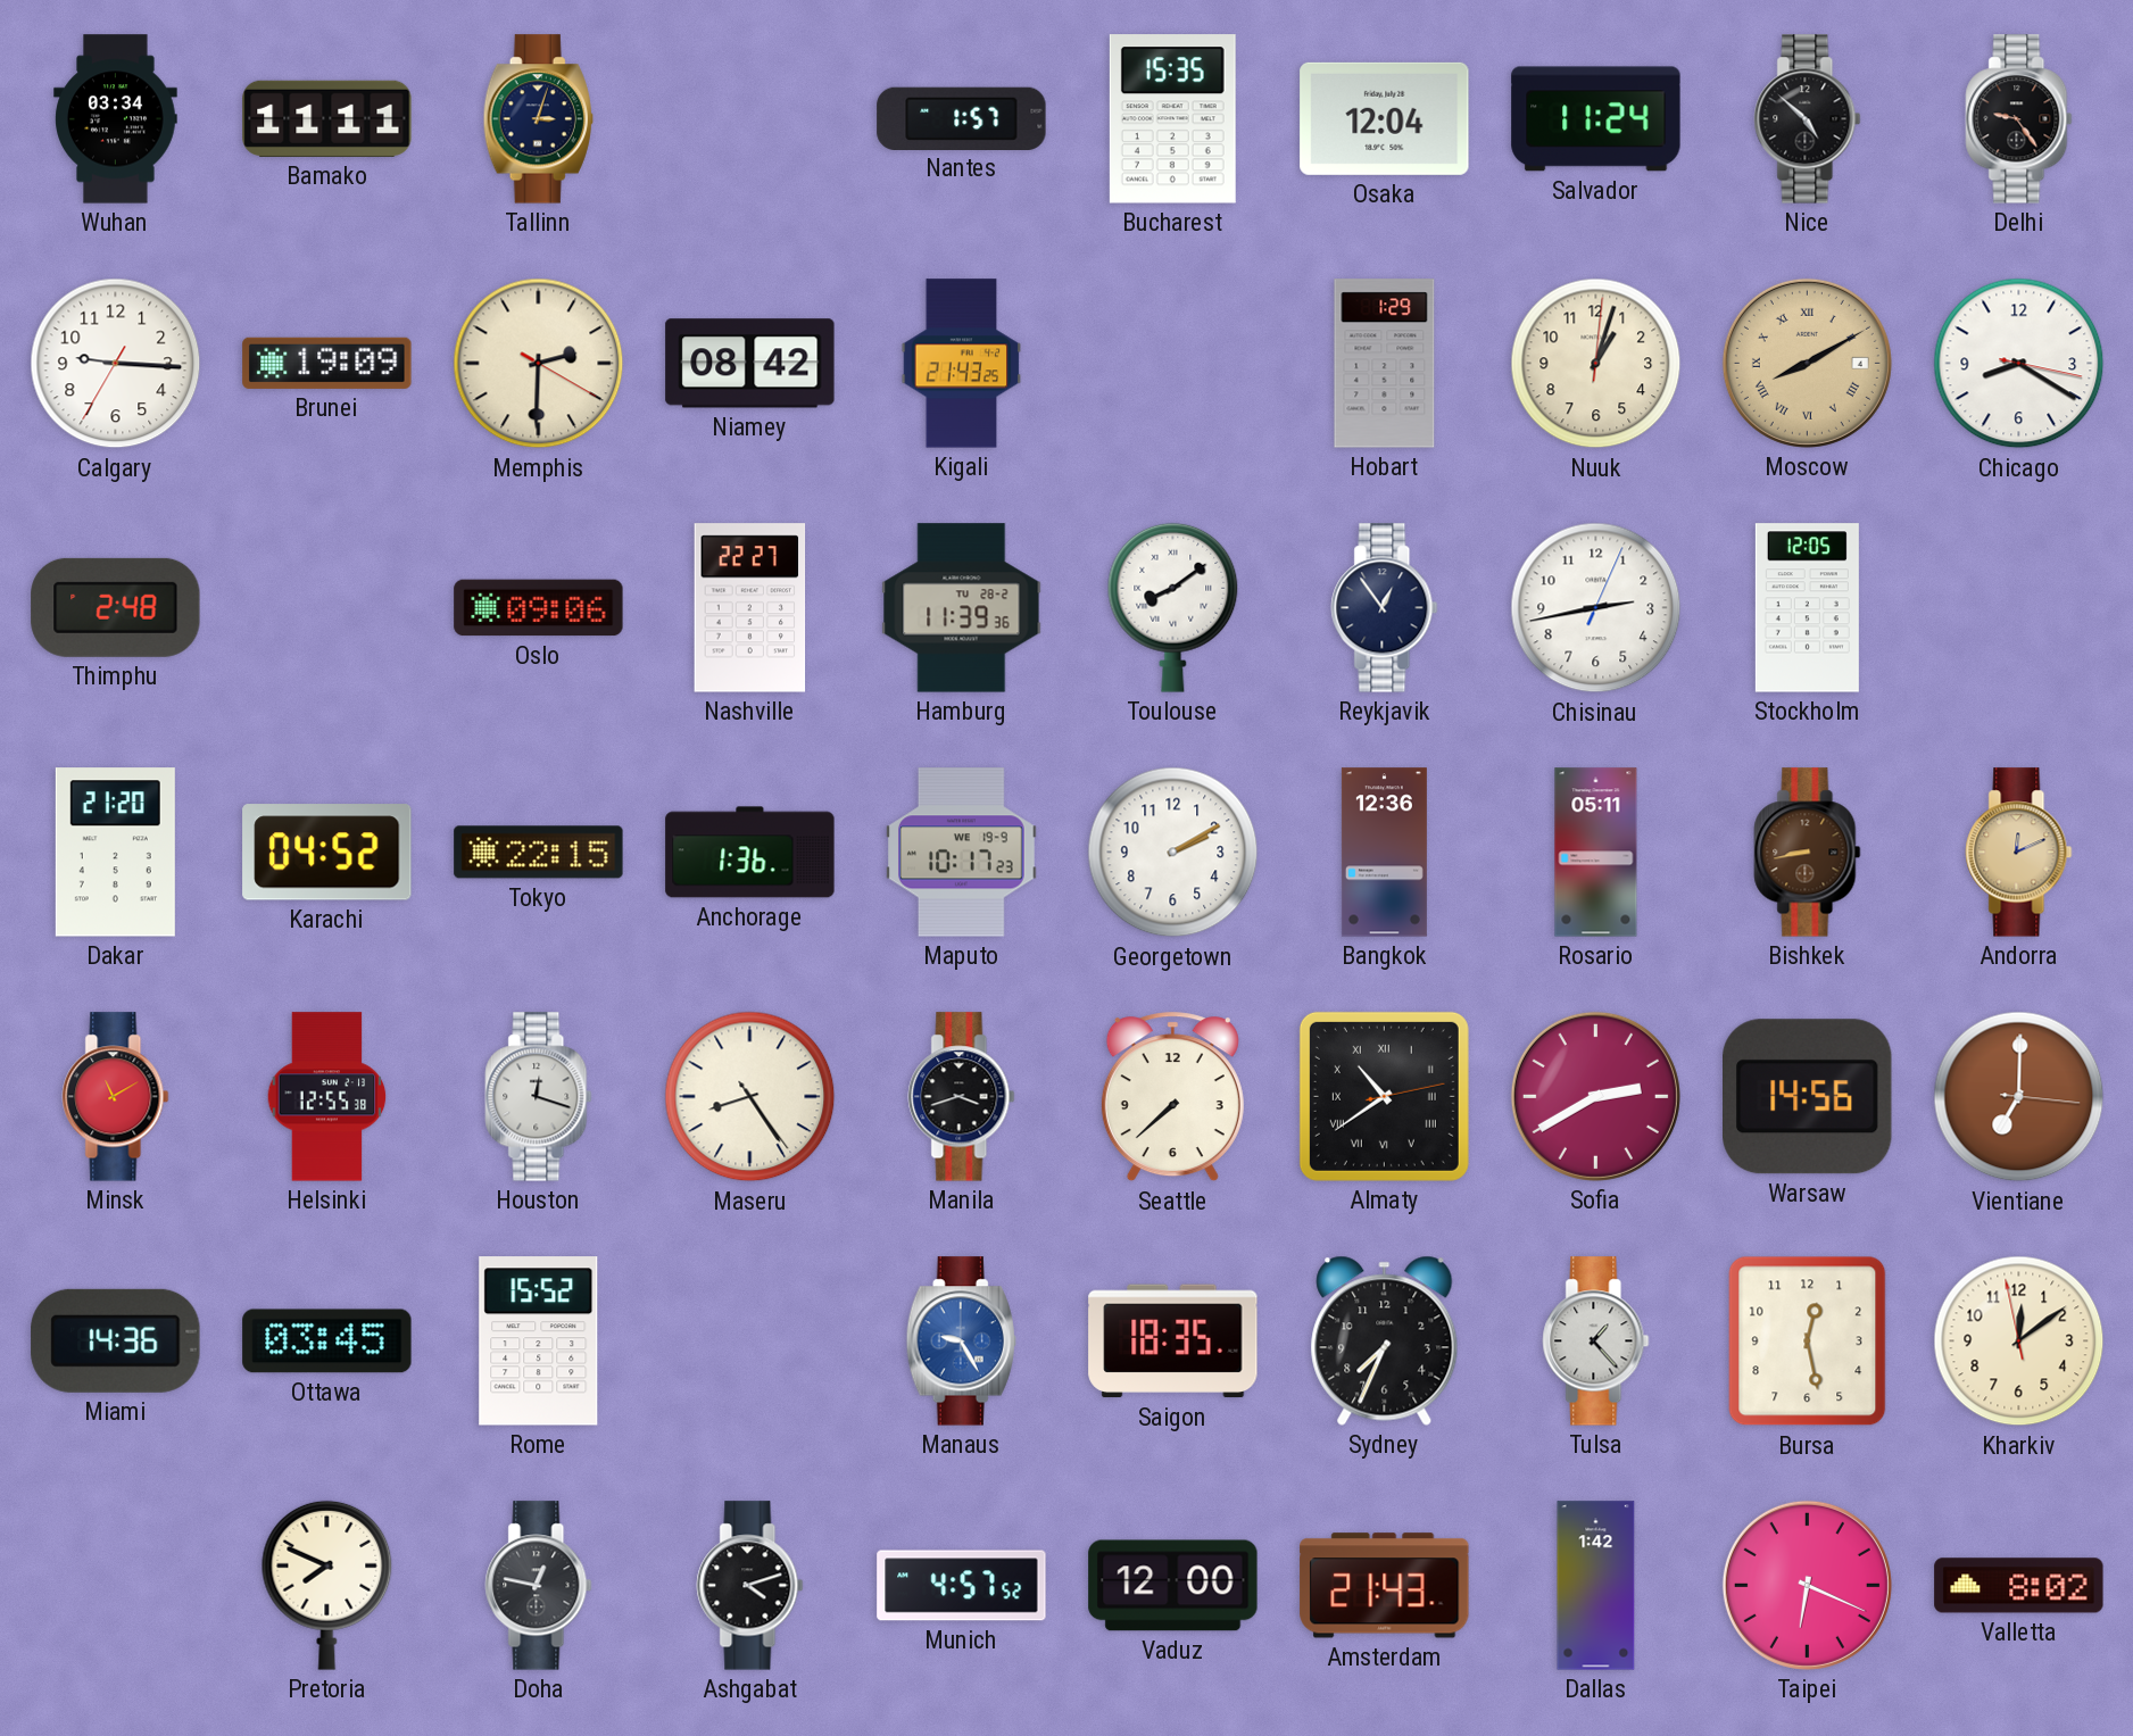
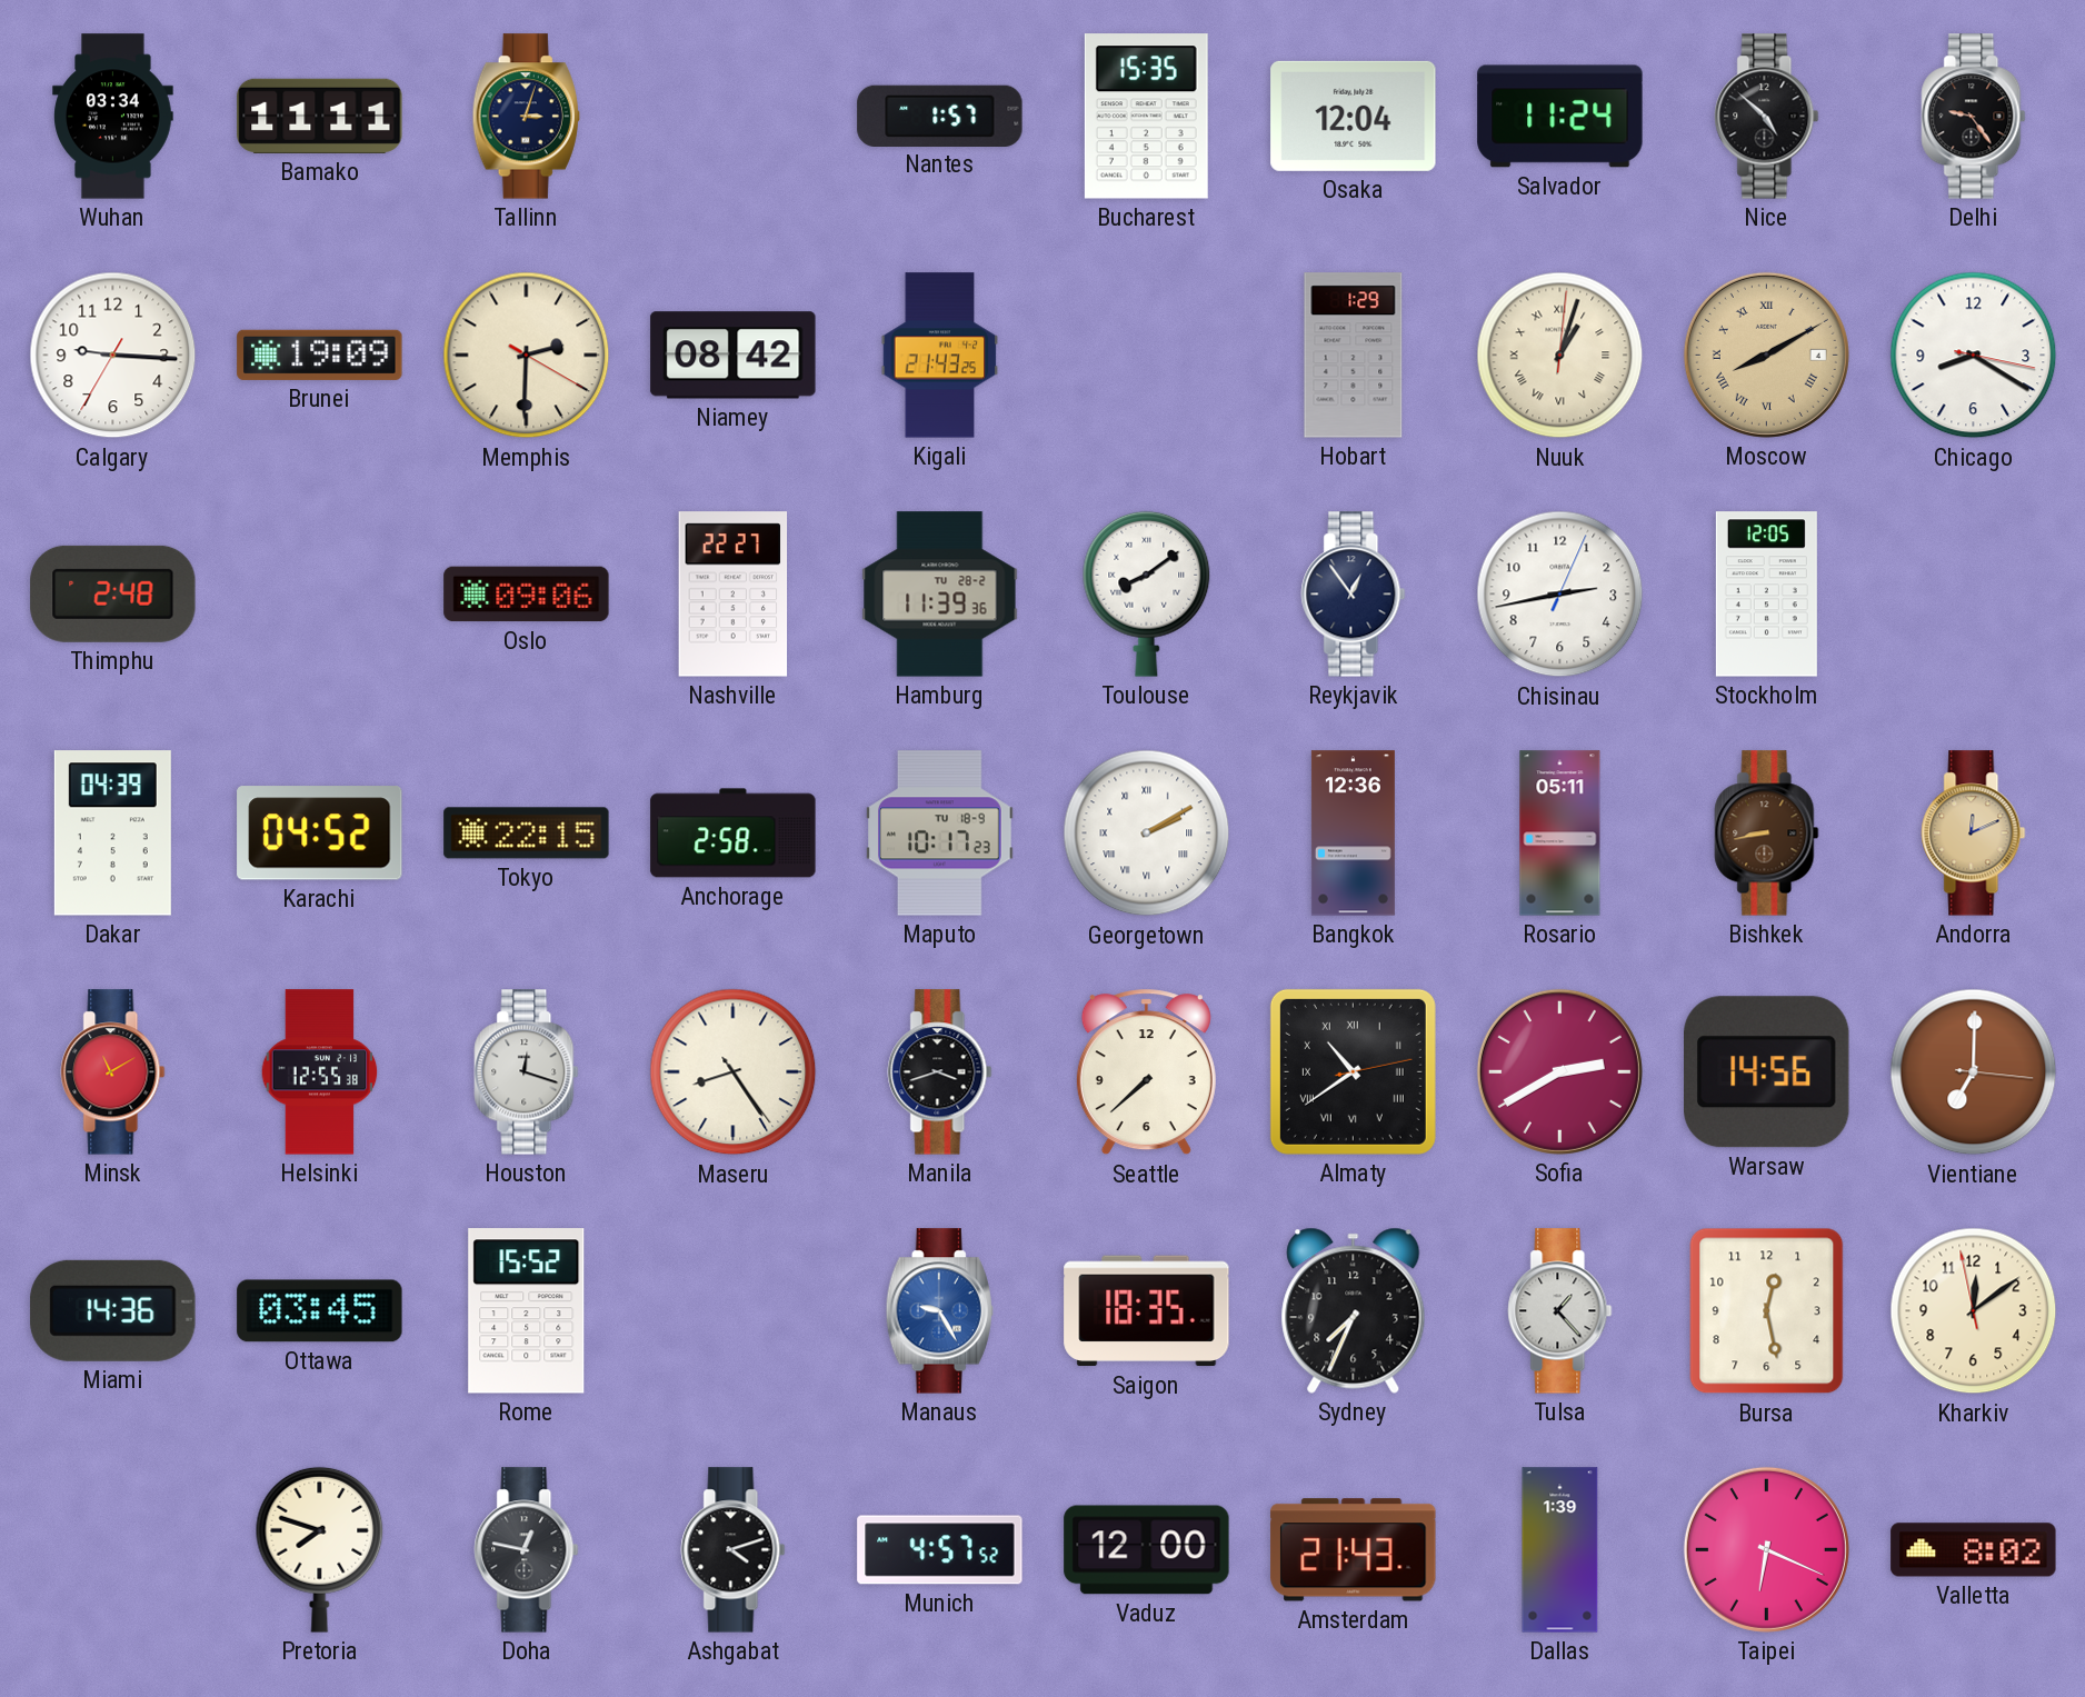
Nuuk numerals: Arabic -> Roman
Dakar: 21:20 -> 04:39
Anchorage: 1:36 -> 2:58
Maputo date: WE 19-9 -> TU 18-9
Georgetown numerals: Arabic -> Roman
Pretoria: 7:49 -> 7:48
Dallas: 1:42 -> 1:39
